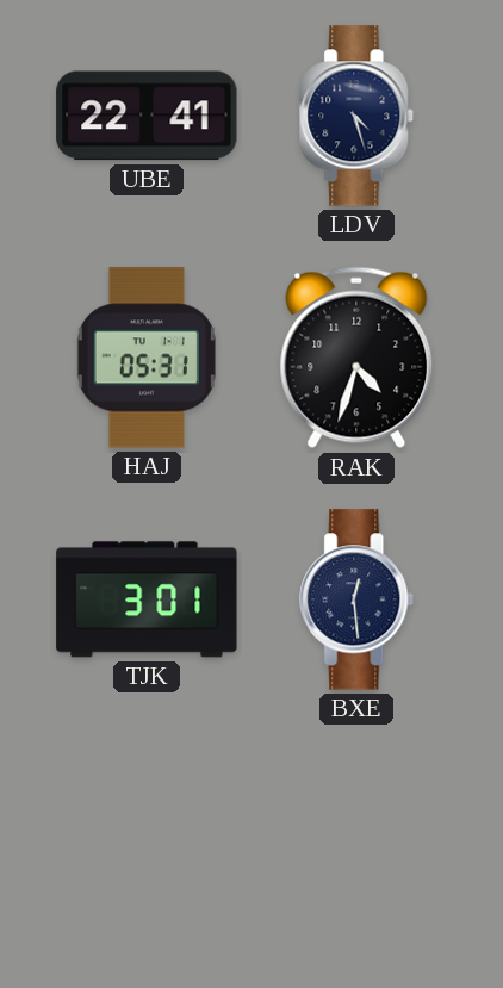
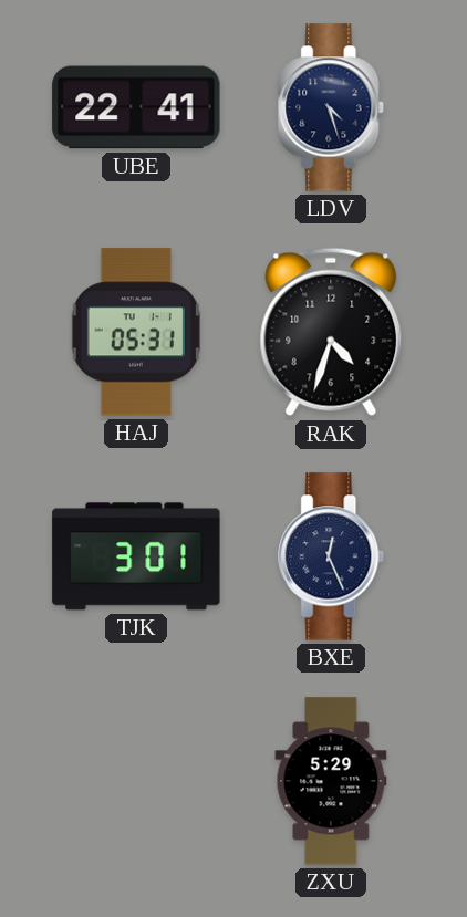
BXE: 12:29 -> 12:26
ZXU: none -> 5:29
